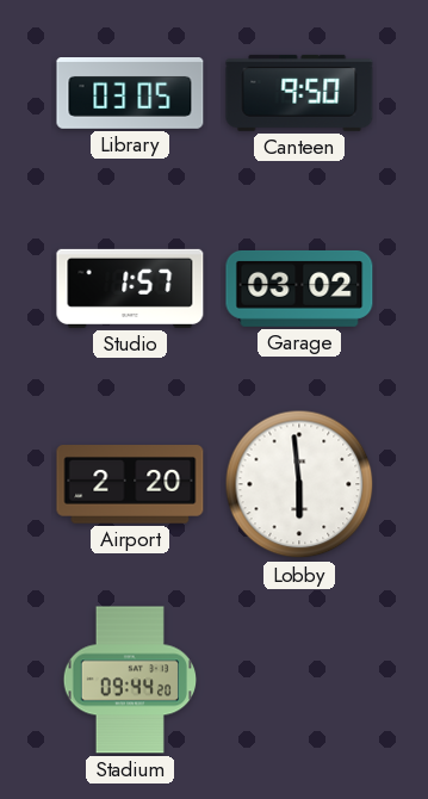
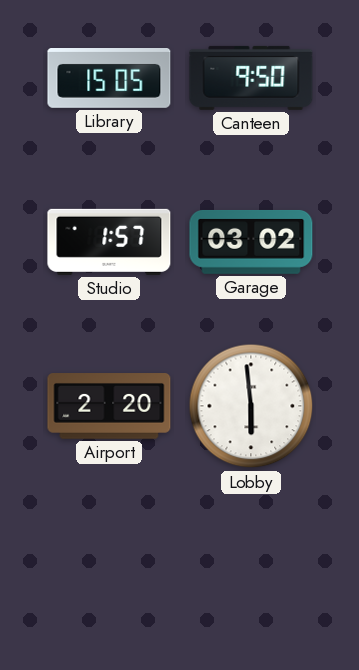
Library: 03:05 -> 15:05
Stadium: 09:44 -> none
